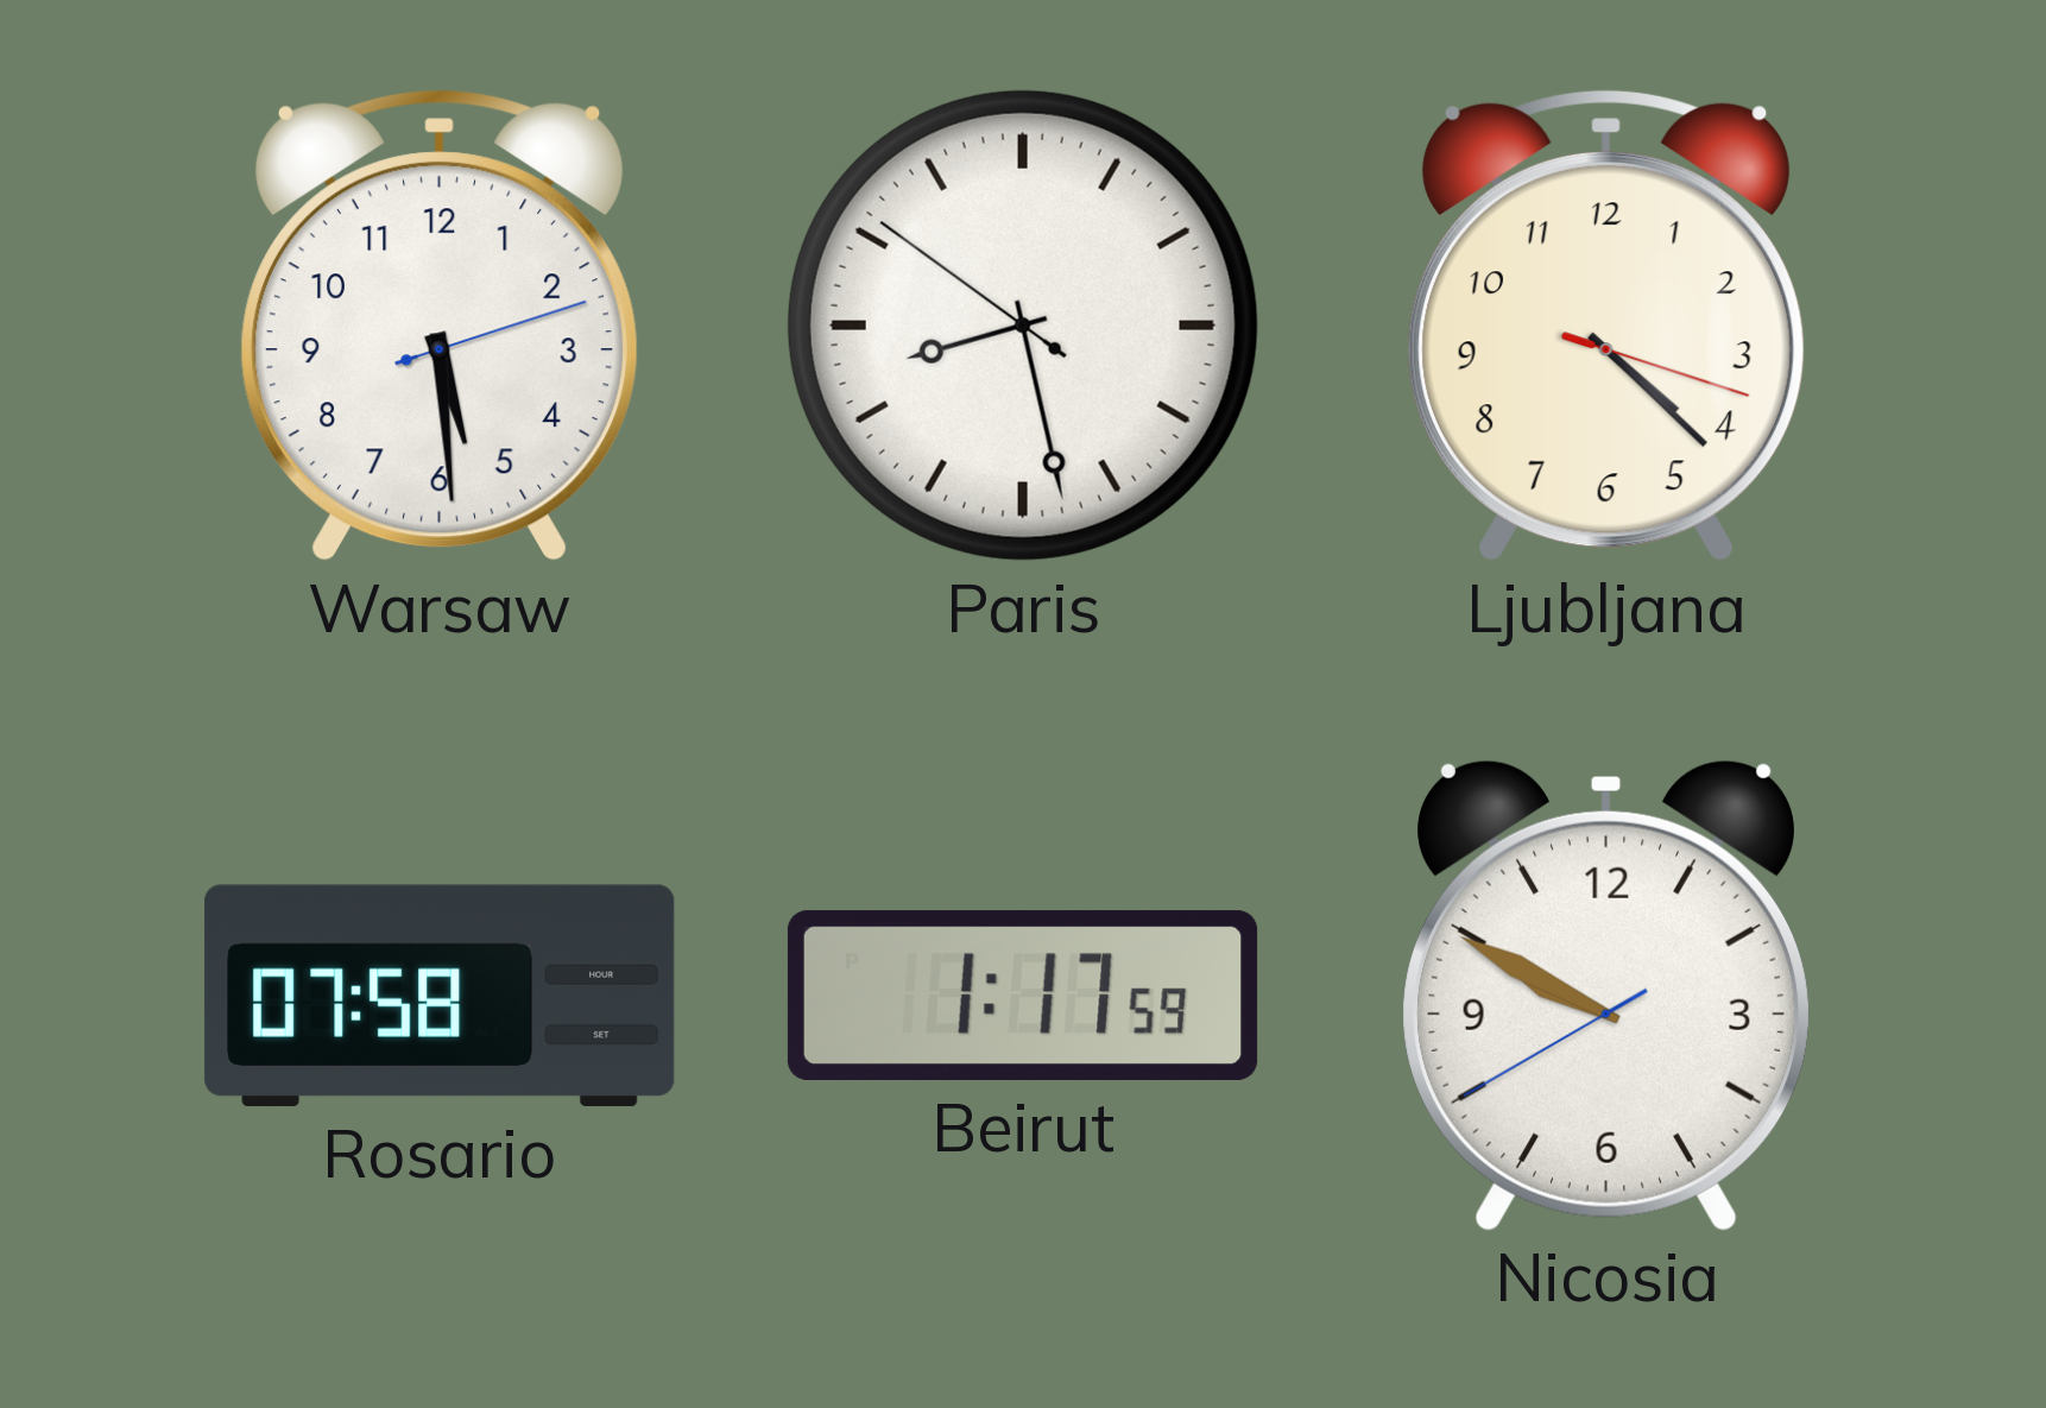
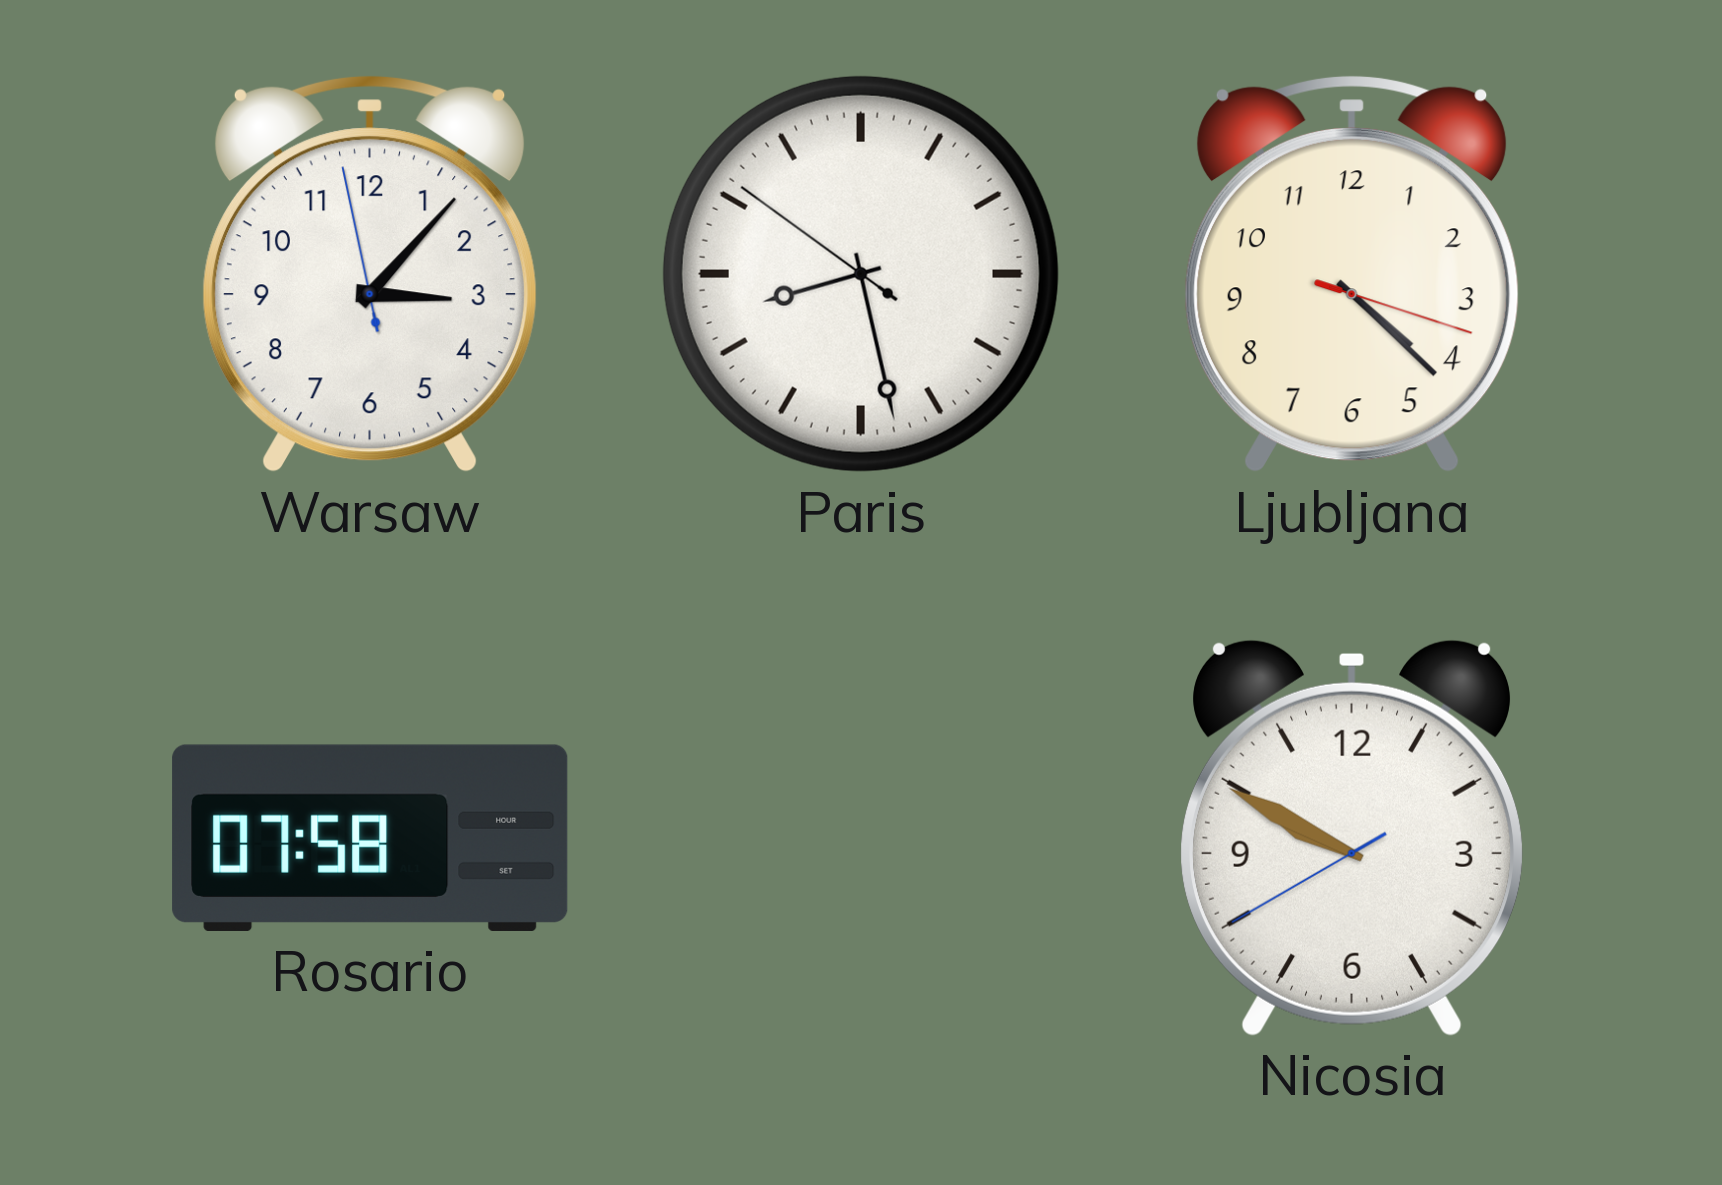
Warsaw: 5:29 -> 3:06
Beirut: 1:17 -> none
